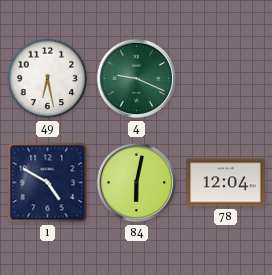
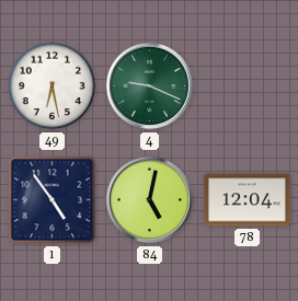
1: 4:50 -> 4:54
84: 6:02 -> 5:02
